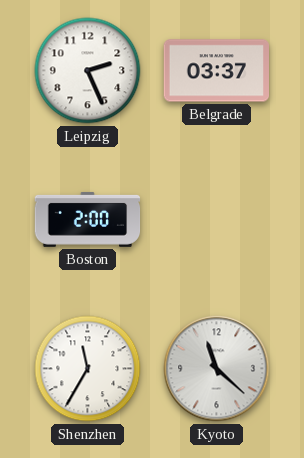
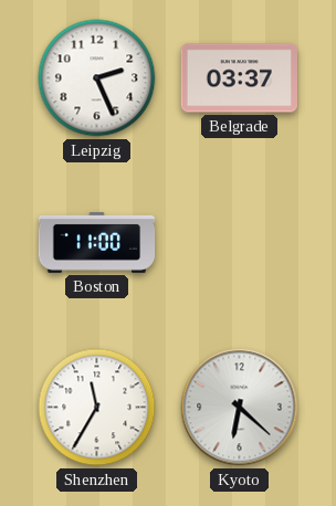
Boston: 2:00 -> 11:00
Kyoto: 11:22 -> 6:22
